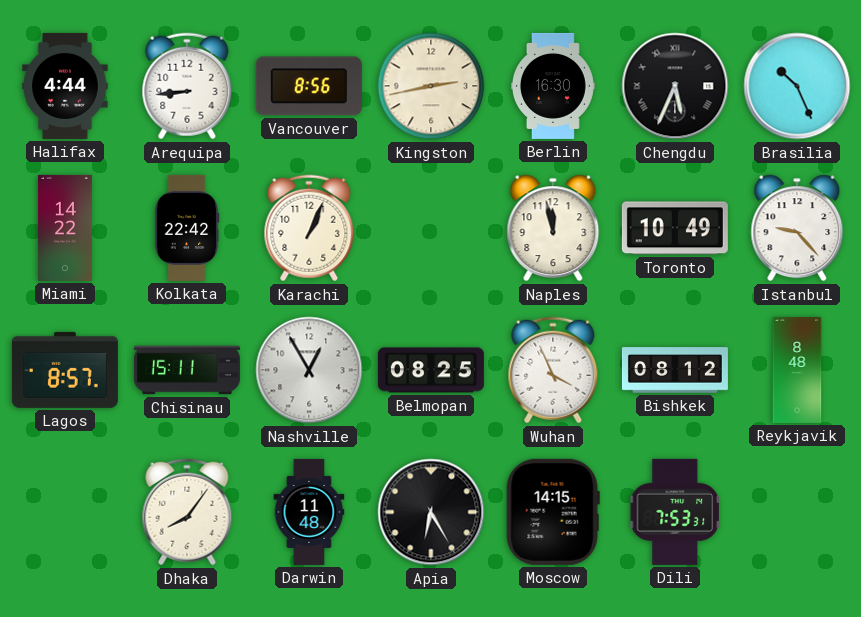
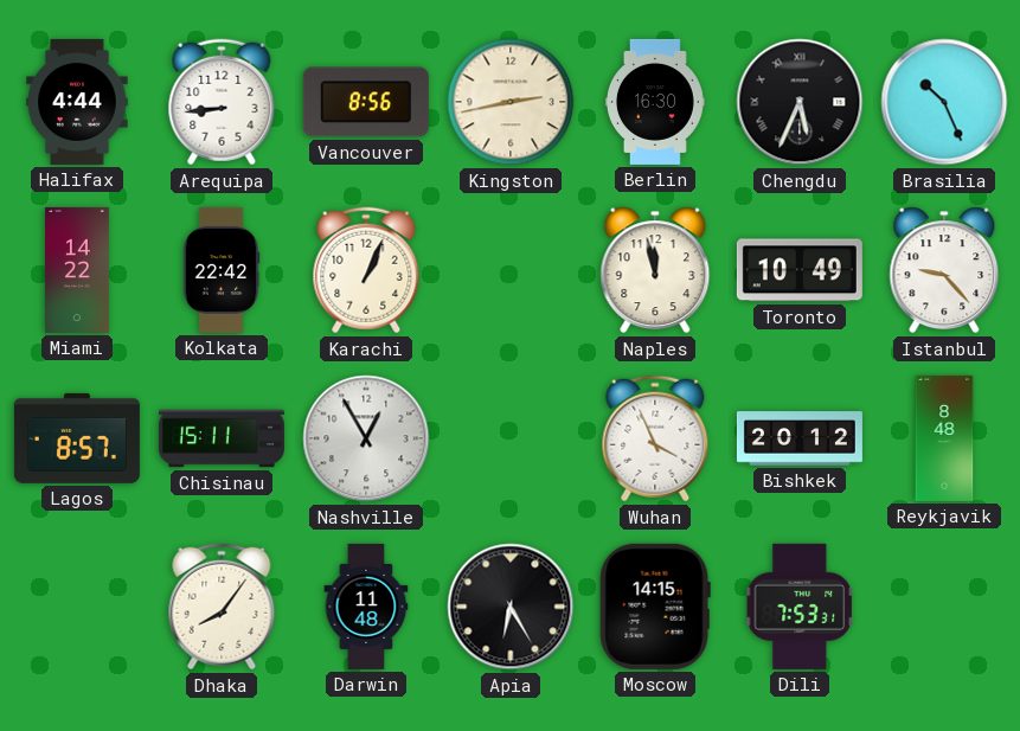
Belmopan: 08:25 -> none
Bishkek: 08:12 -> 20:12
